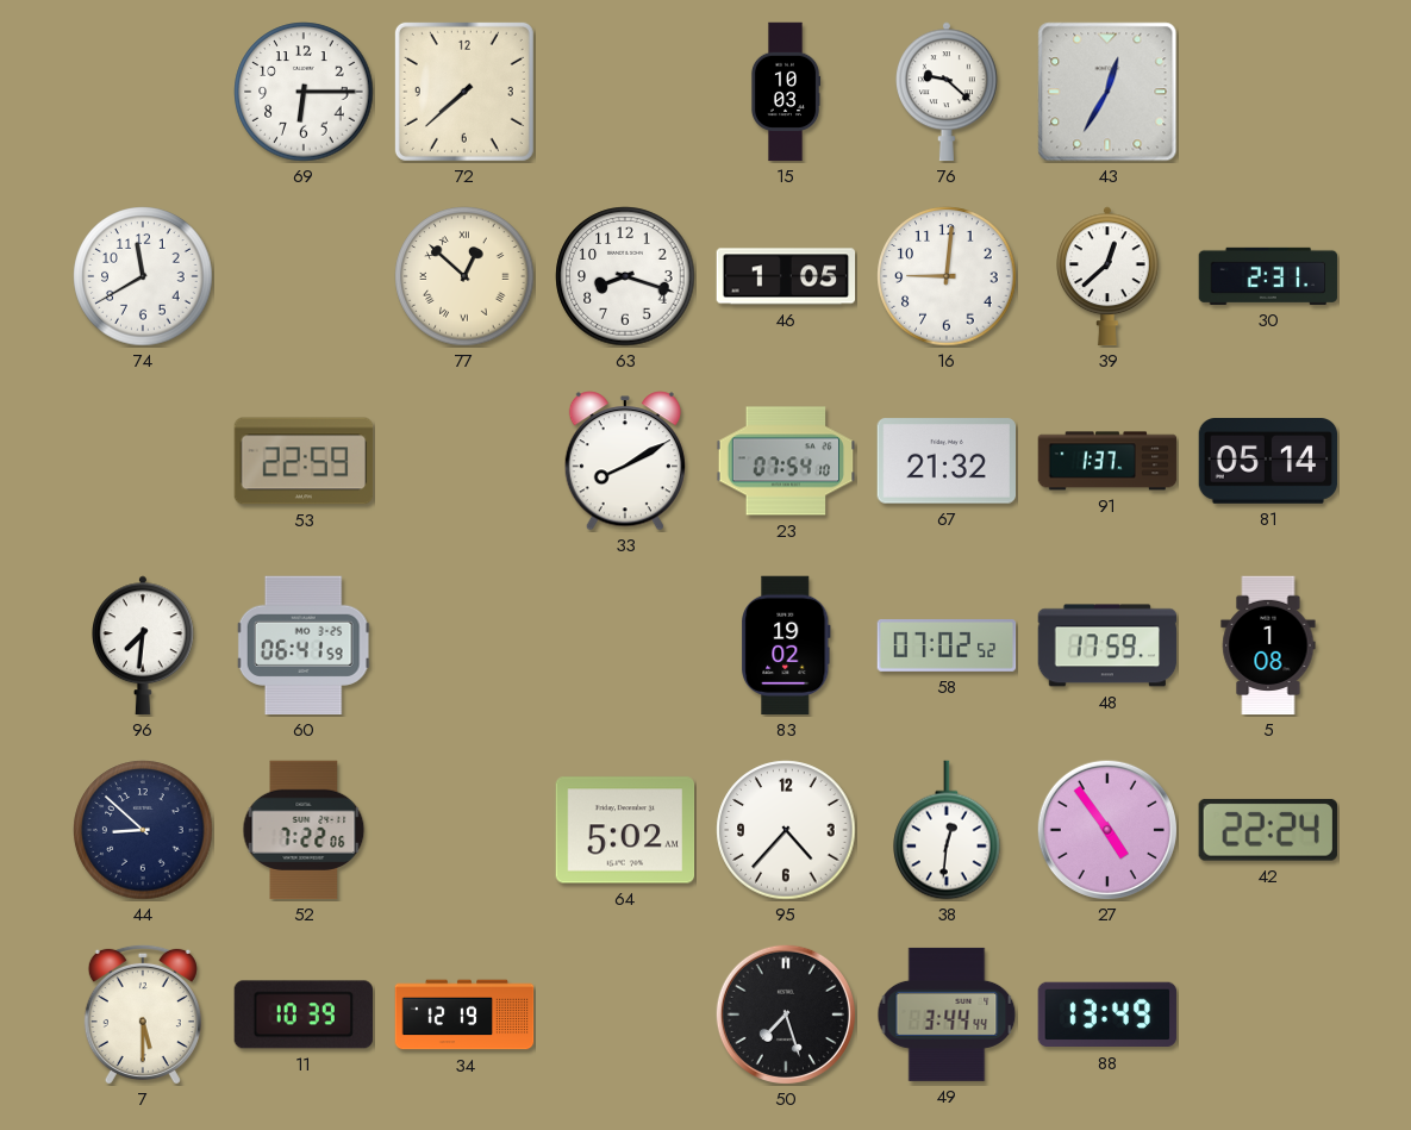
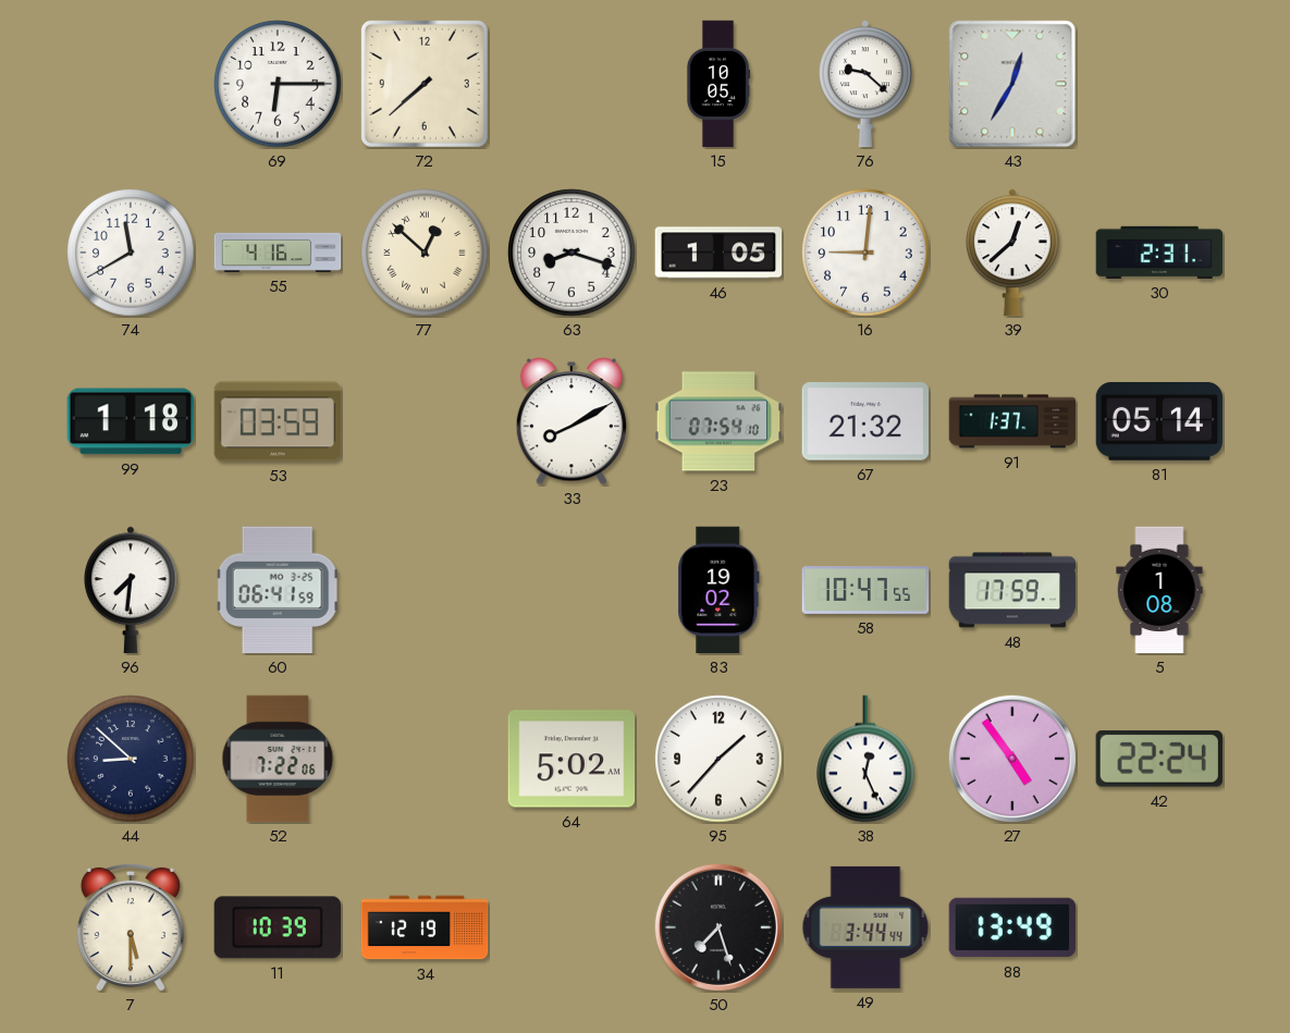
15: 10:03 -> 10:05
55: none -> 4:16
99: none -> 1:18
53: 22:59 -> 03:59
58: 07:02 -> 10:47
95: 4:37 -> 1:37
38: 12:31 -> 12:26
